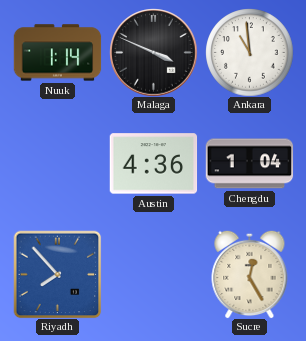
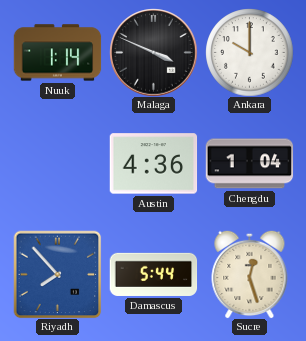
Ankara: 10:59 -> 10:00
Damascus: none -> 5:44
Sucre: 12:25 -> 12:27
